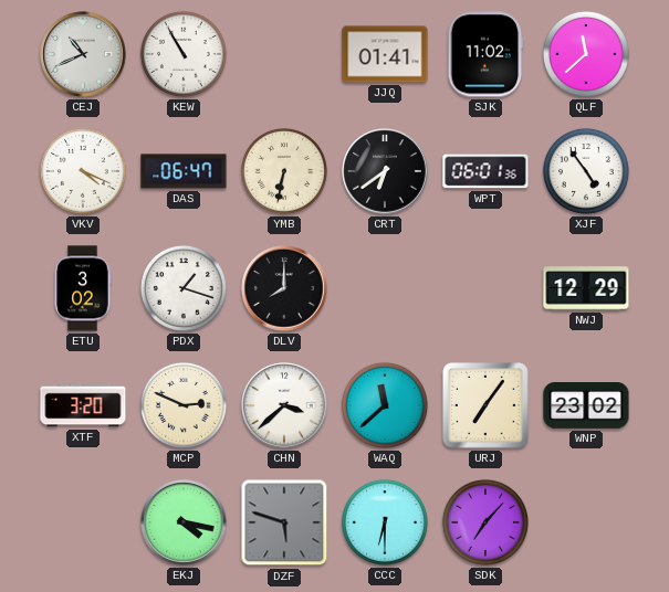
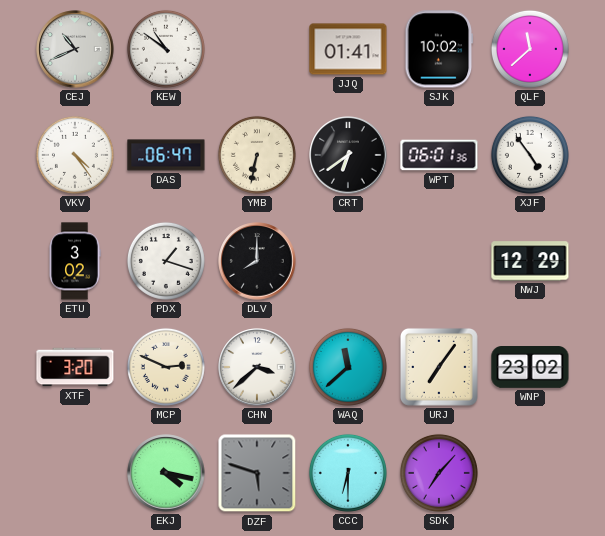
KEW: 10:55 -> 10:51
SJK: 11:02 -> 10:02
VKV: 4:19 -> 4:24
